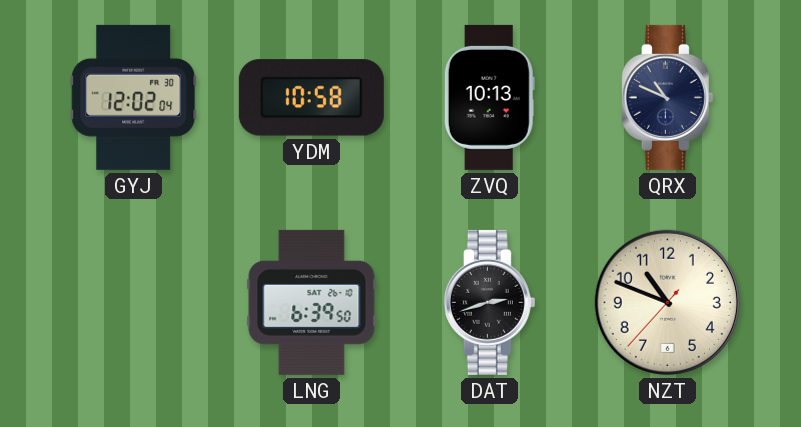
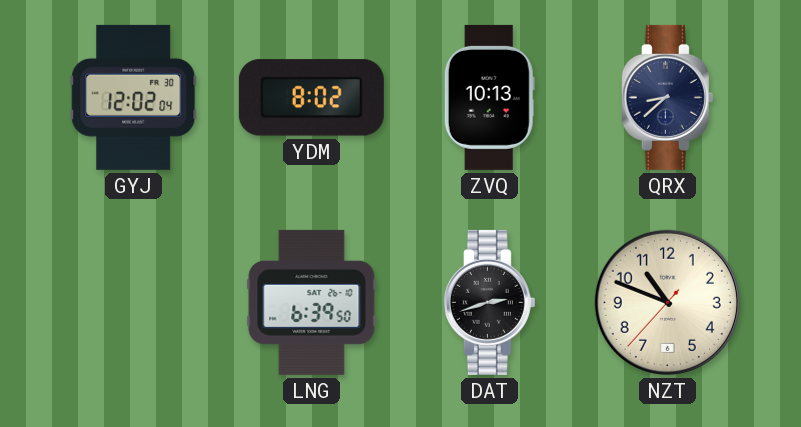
YDM: 10:58 -> 8:02
QRX: 10:49 -> 8:38
